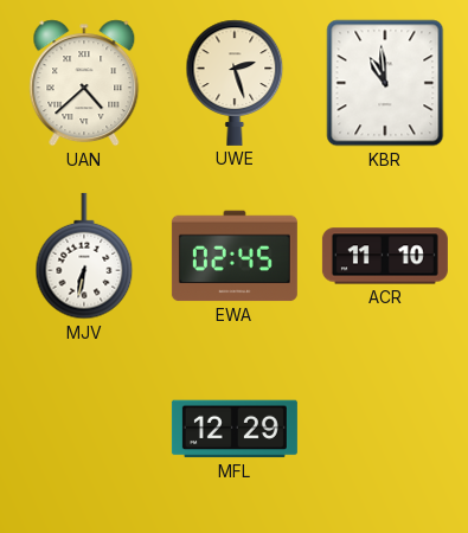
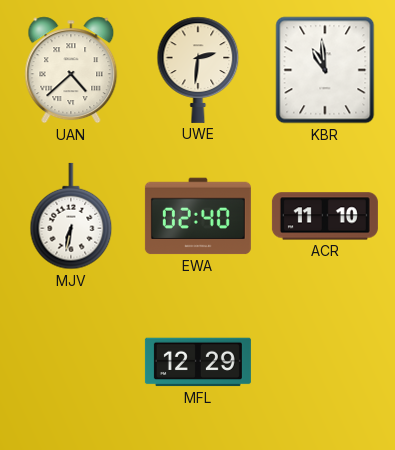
UWE: 2:27 -> 2:31
EWA: 02:45 -> 02:40
